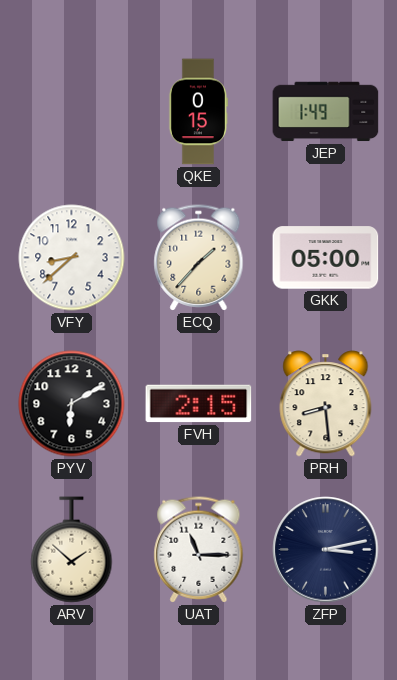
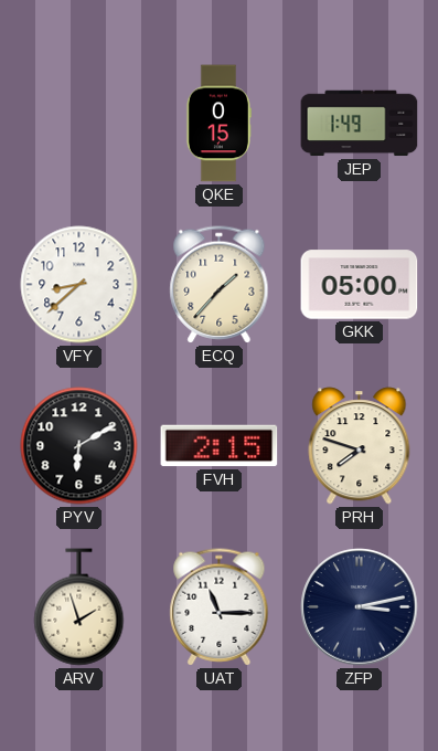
PRH: 8:29 -> 7:48
ARV: 1:52 -> 1:57
